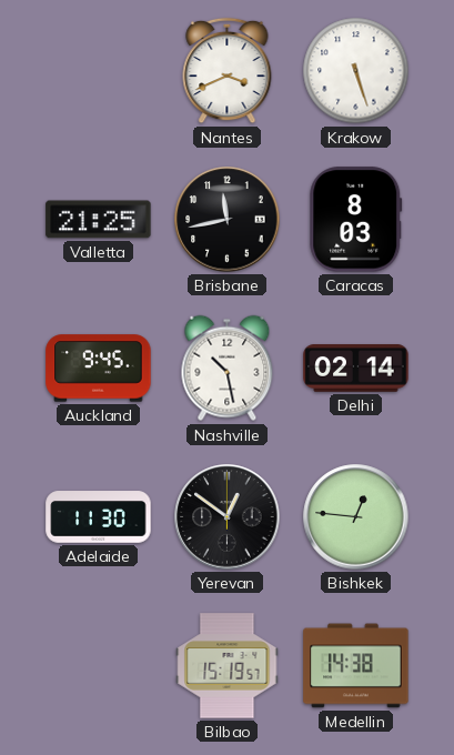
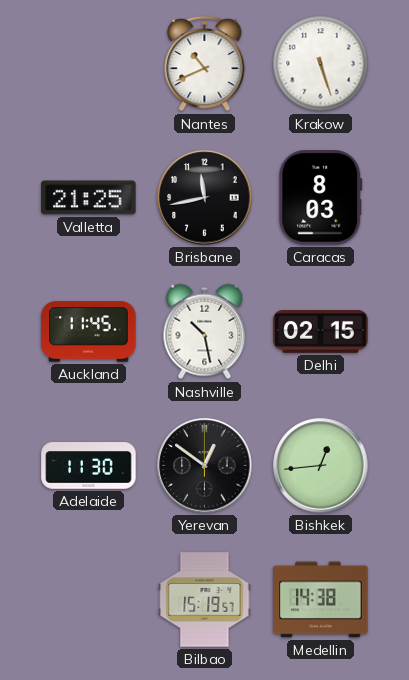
Nantes: 3:41 -> 10:41
Auckland: 9:45 -> 11:45
Delhi: 02:14 -> 02:15
Bishkek: 12:46 -> 12:44
